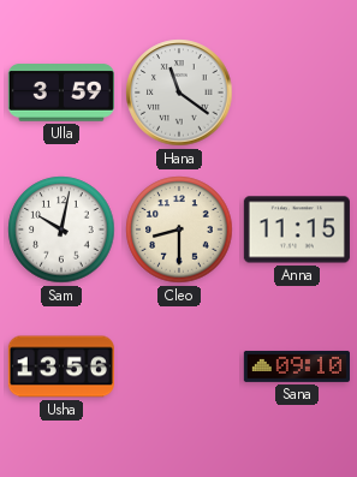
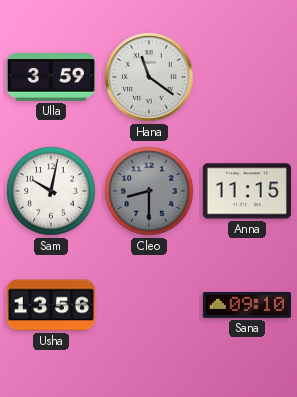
Cleo dial: cream -> grey
